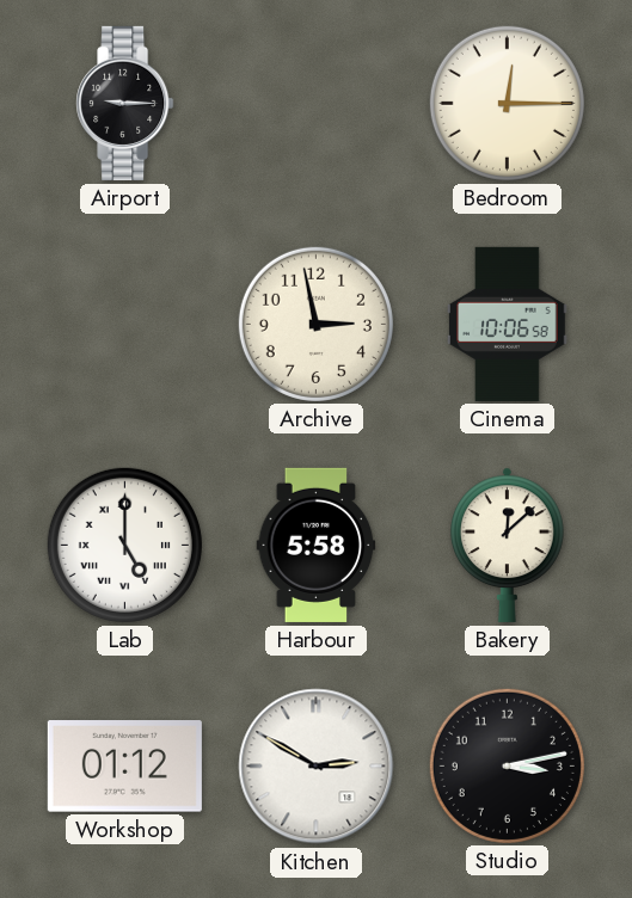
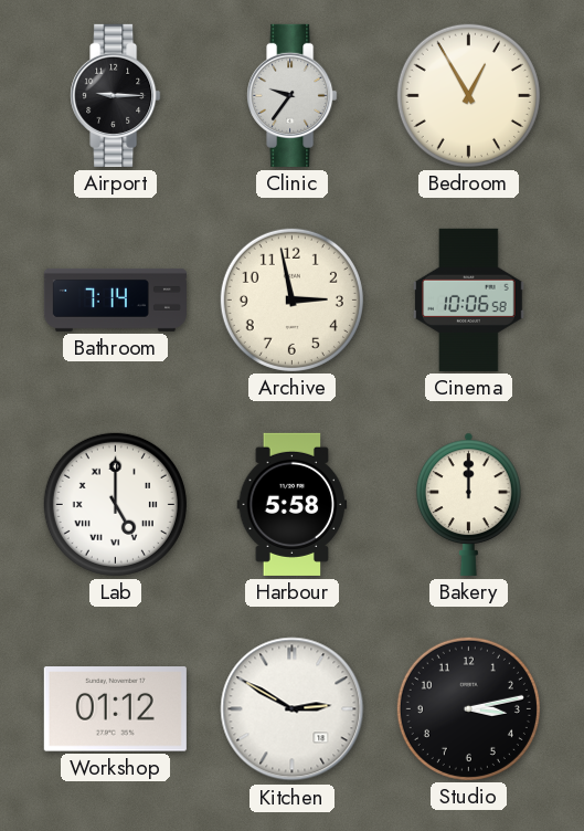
Clinic: none -> 9:36
Bedroom: 12:15 -> 12:55
Bathroom: none -> 7:14
Bakery: 12:08 -> 12:00
